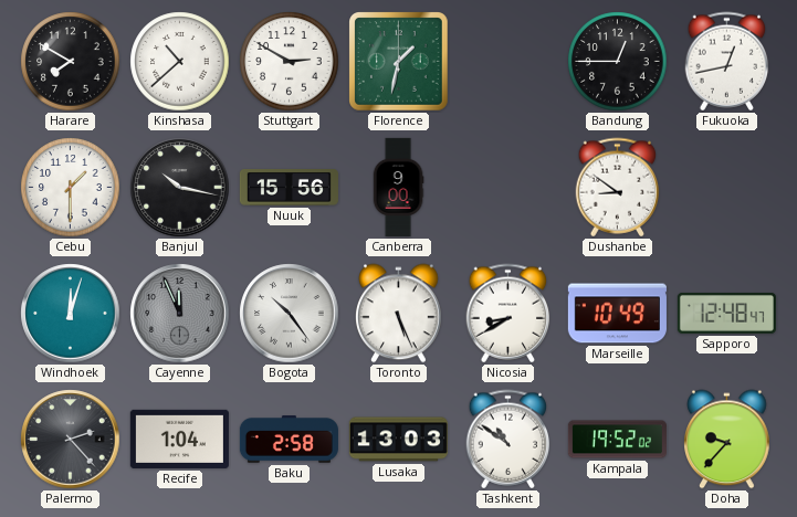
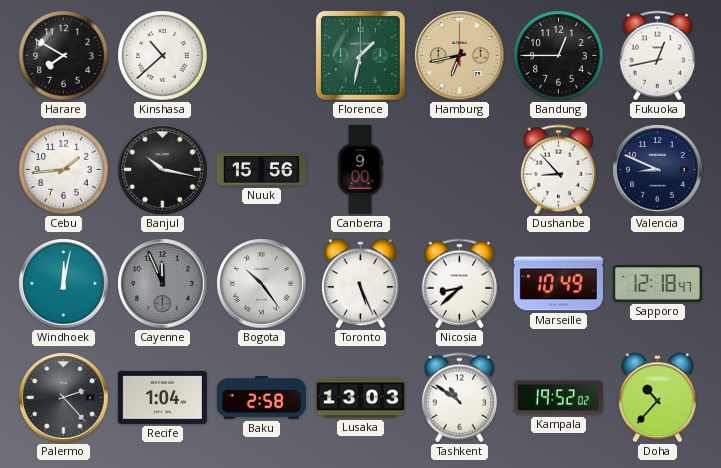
Stuttgart: 2:50 -> none
Hamburg: none -> 6:43
Cebu: 1:30 -> 1:44
Dushanbe: 8:51 -> 8:53
Valencia: none -> 8:49
Windhoek: 12:03 -> 12:02
Nicosia: 8:40 -> 8:38
Sapporo: 12:48 -> 12:18
Doha: 9:37 -> 10:37
